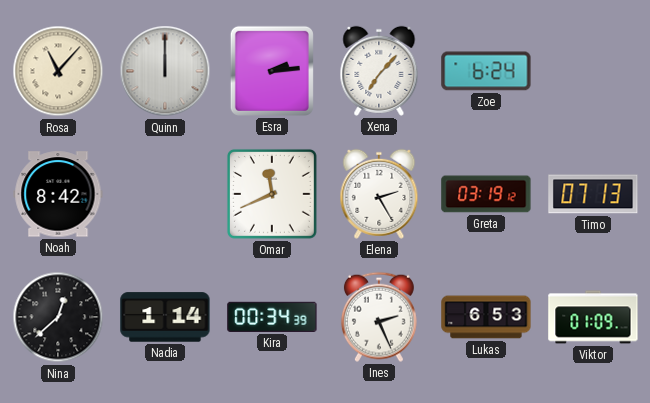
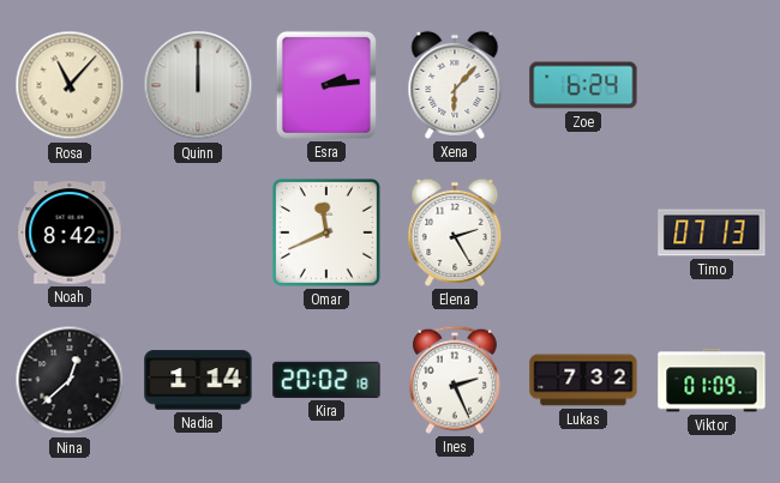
Xena: 7:07 -> 6:07
Greta: 03:19 -> none
Kira: 00:34 -> 20:02
Lukas: 6:53 -> 7:32
